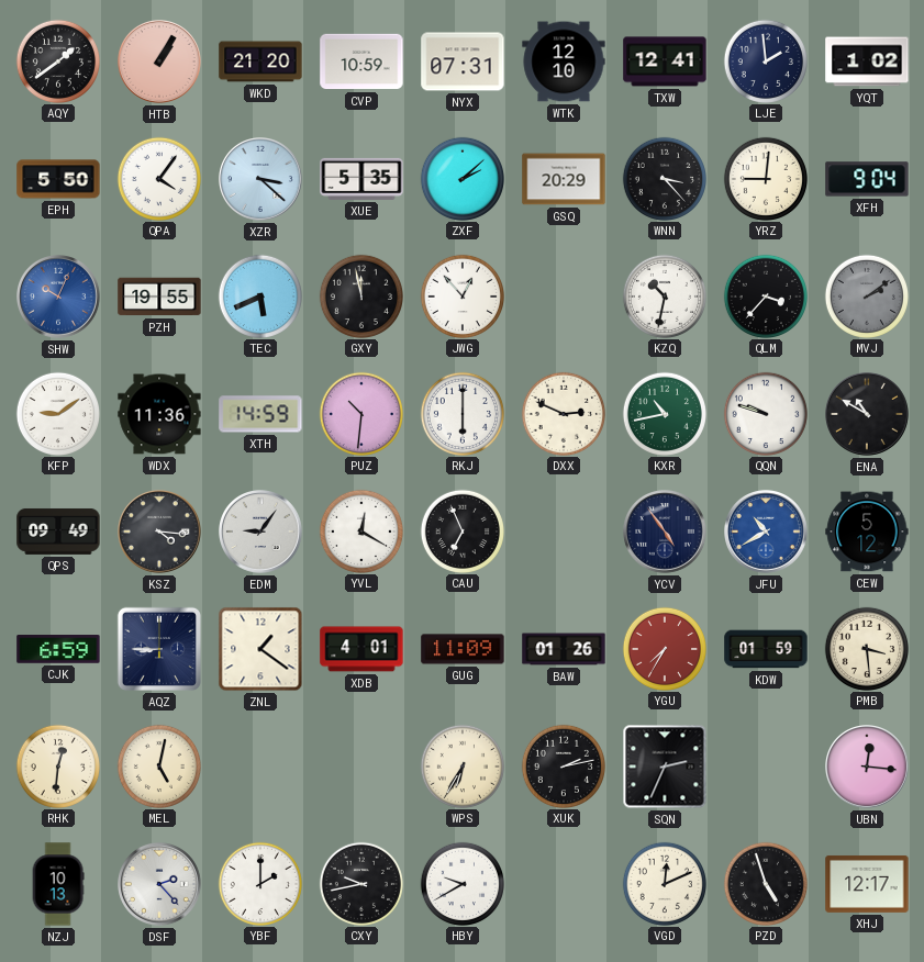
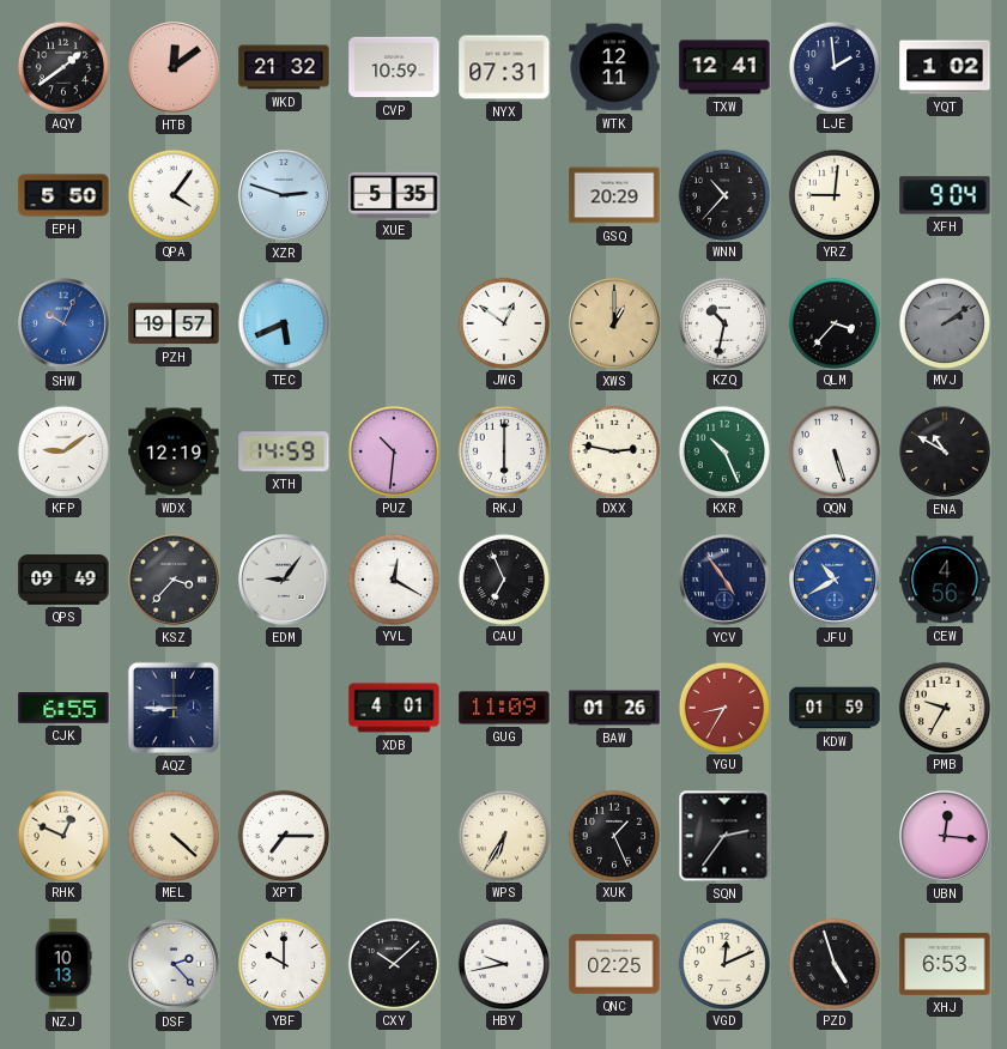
HTB: 1:05 -> 12:09
WKD: 21:20 -> 21:32
WTK: 12:10 -> 12:11
XZR: 3:22 -> 2:48
ZXF: 2:08 -> none
WNN: 3:23 -> 10:37
PZH: 19:55 -> 19:57
GXY: 11:58 -> none
JWG: 12:53 -> 12:51
XWS: none -> 1:00
WDX: 11:36 -> 12:19
DXX: 2:49 -> 2:47
KXR: 10:43 -> 10:26
QQN: 9:48 -> 5:27
KSZ: 4:16 -> 3:37
CEW: 5:12 -> 4:56
CJK: 6:59 -> 6:55
ZNL: 1:21 -> none
YGU: 7:35 -> 8:35
PMB: 3:29 -> 9:35
RHK: 12:31 -> 12:49
MEL: 5:02 -> 4:22
XPT: none -> 7:15
XUK: 2:13 -> 1:26
SQN: 2:34 -> 2:36
YBF: 2:00 -> 10:00
CXY: 9:43 -> 10:08
HBY: 9:40 -> 9:43
QNC: none -> 02:25
XHJ: 12:17 -> 6:53
